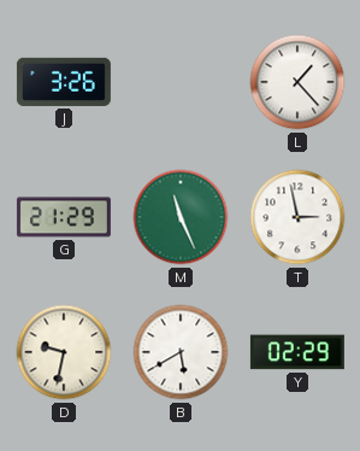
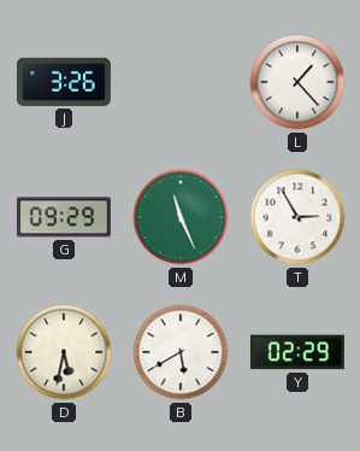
G: 21:29 -> 09:29
T: 2:58 -> 2:55
D: 9:32 -> 5:32
